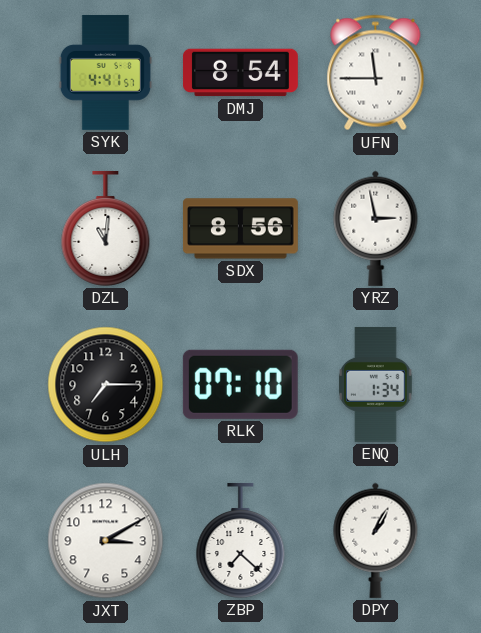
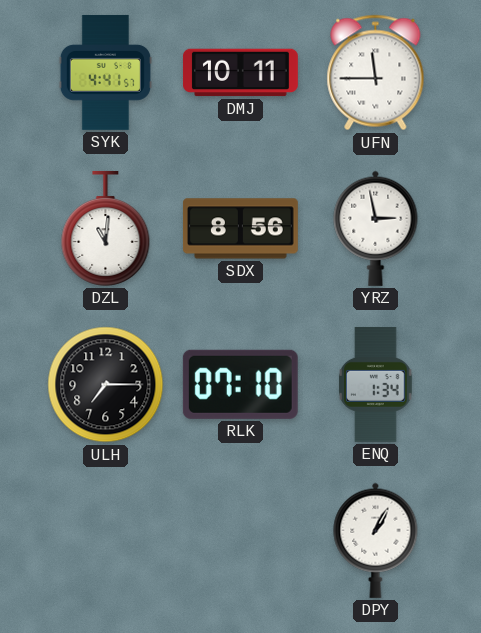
DMJ: 8:54 -> 10:11
JXT: 3:10 -> none
ZBP: 7:22 -> none
